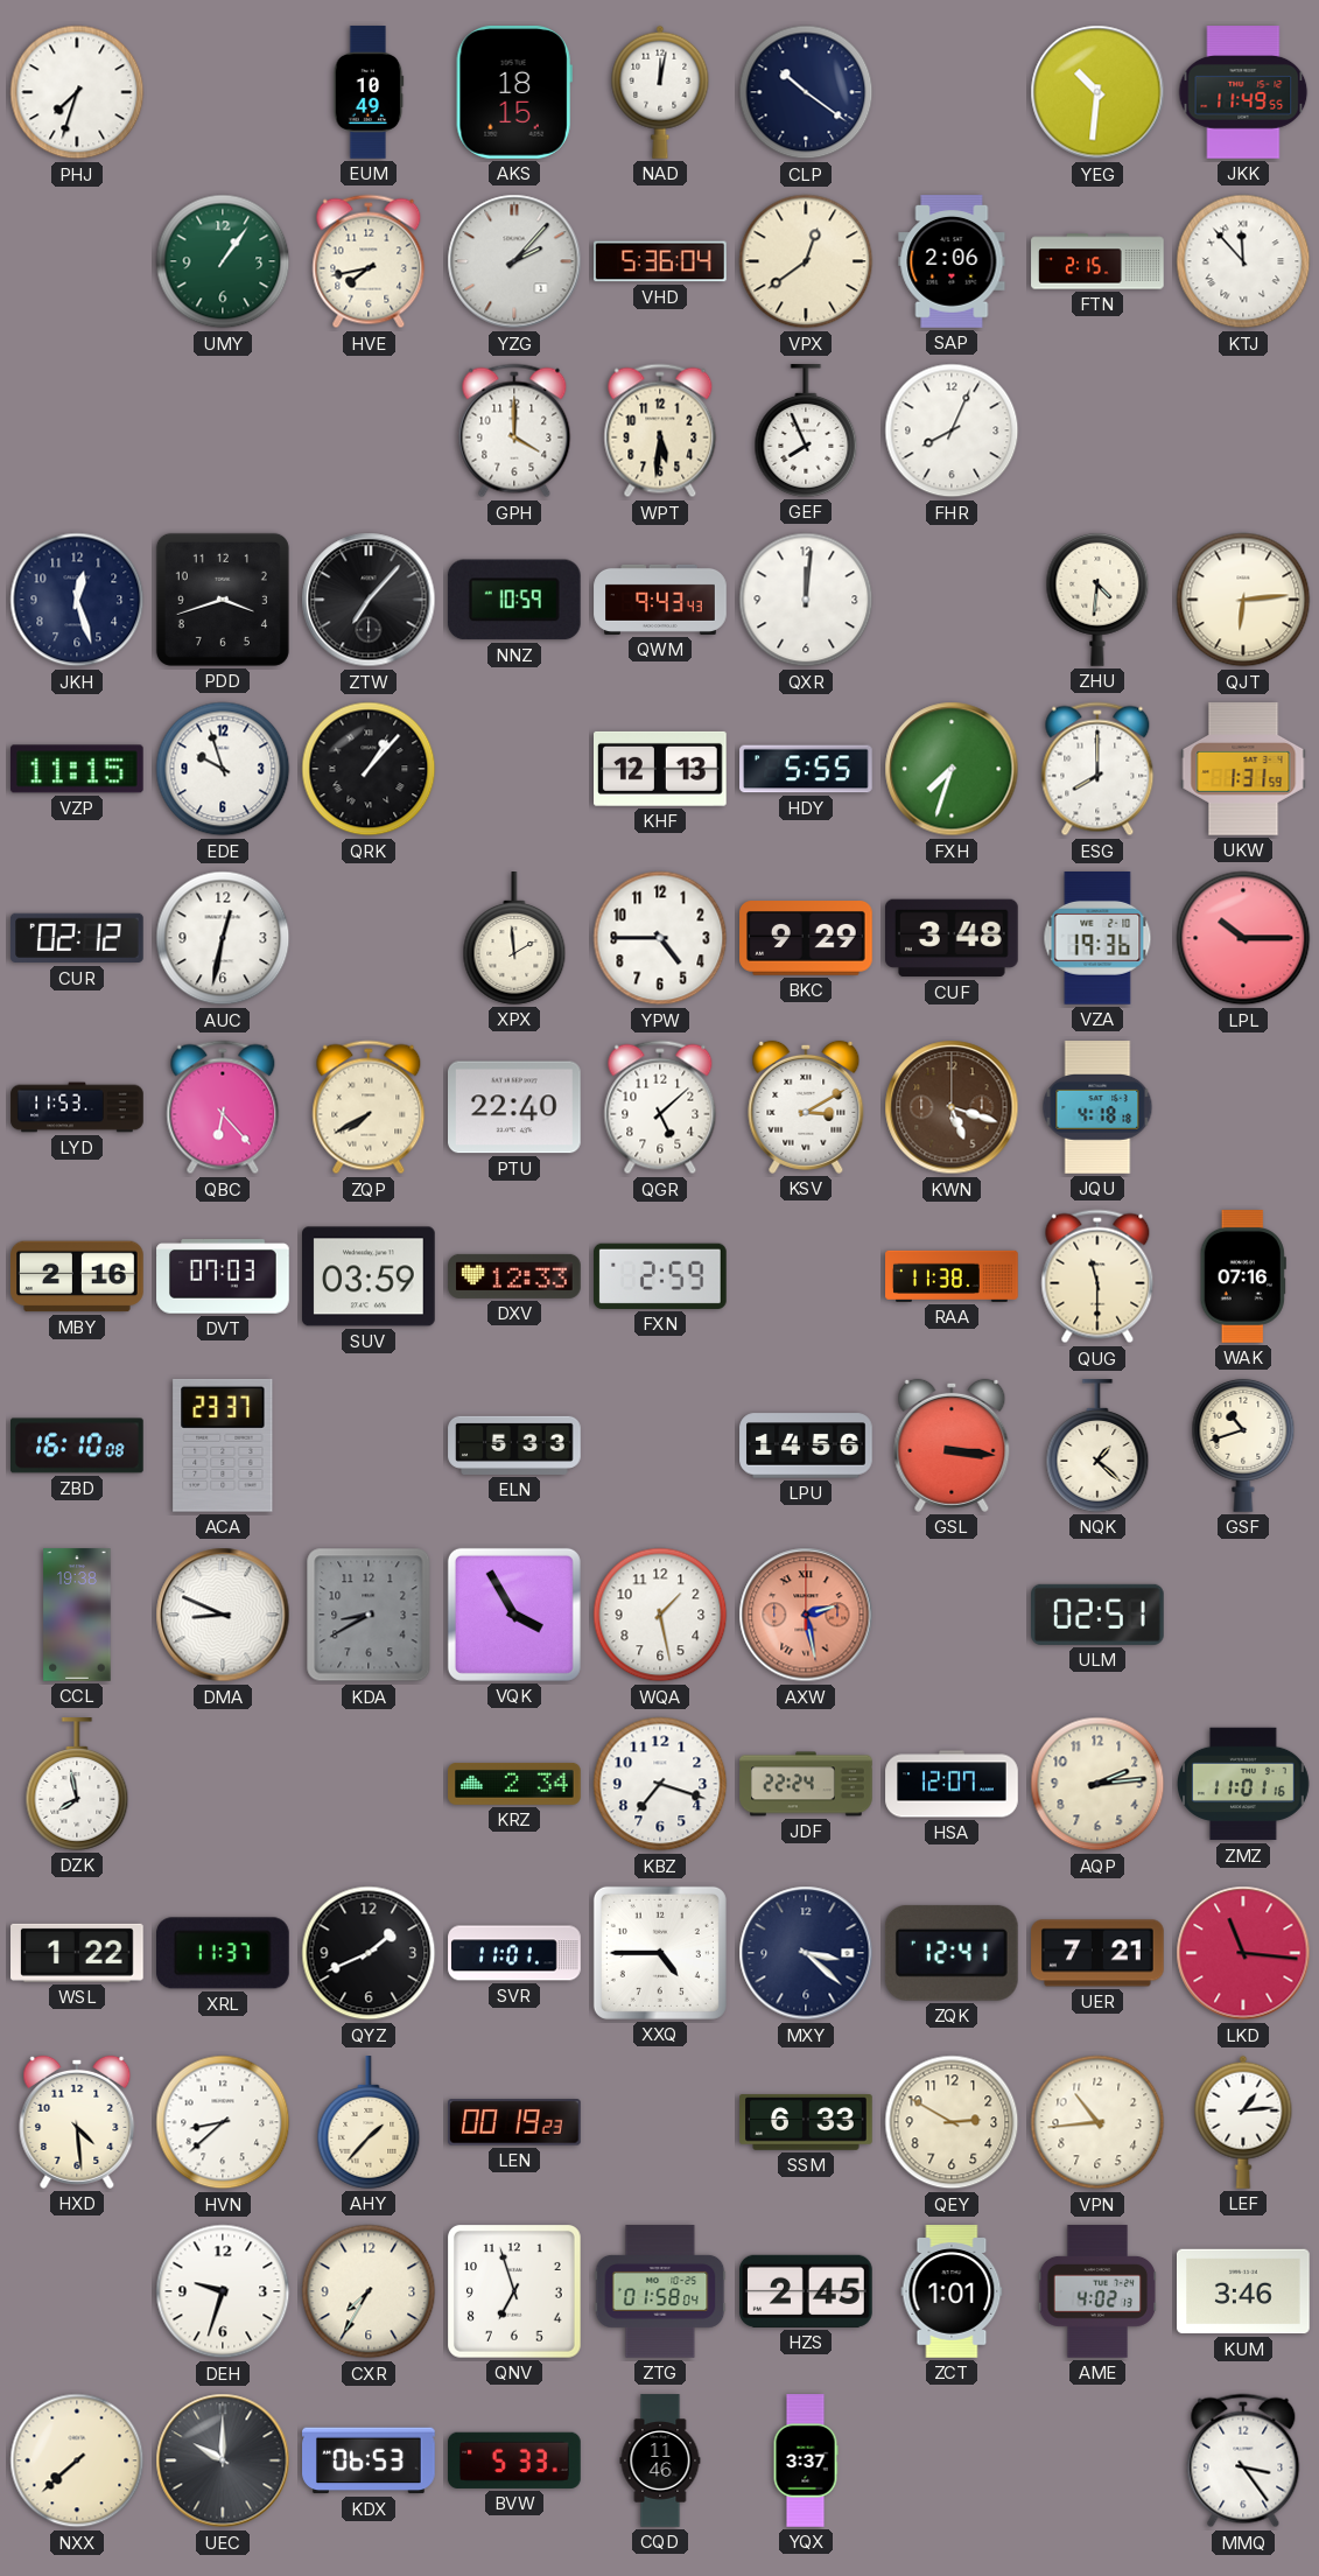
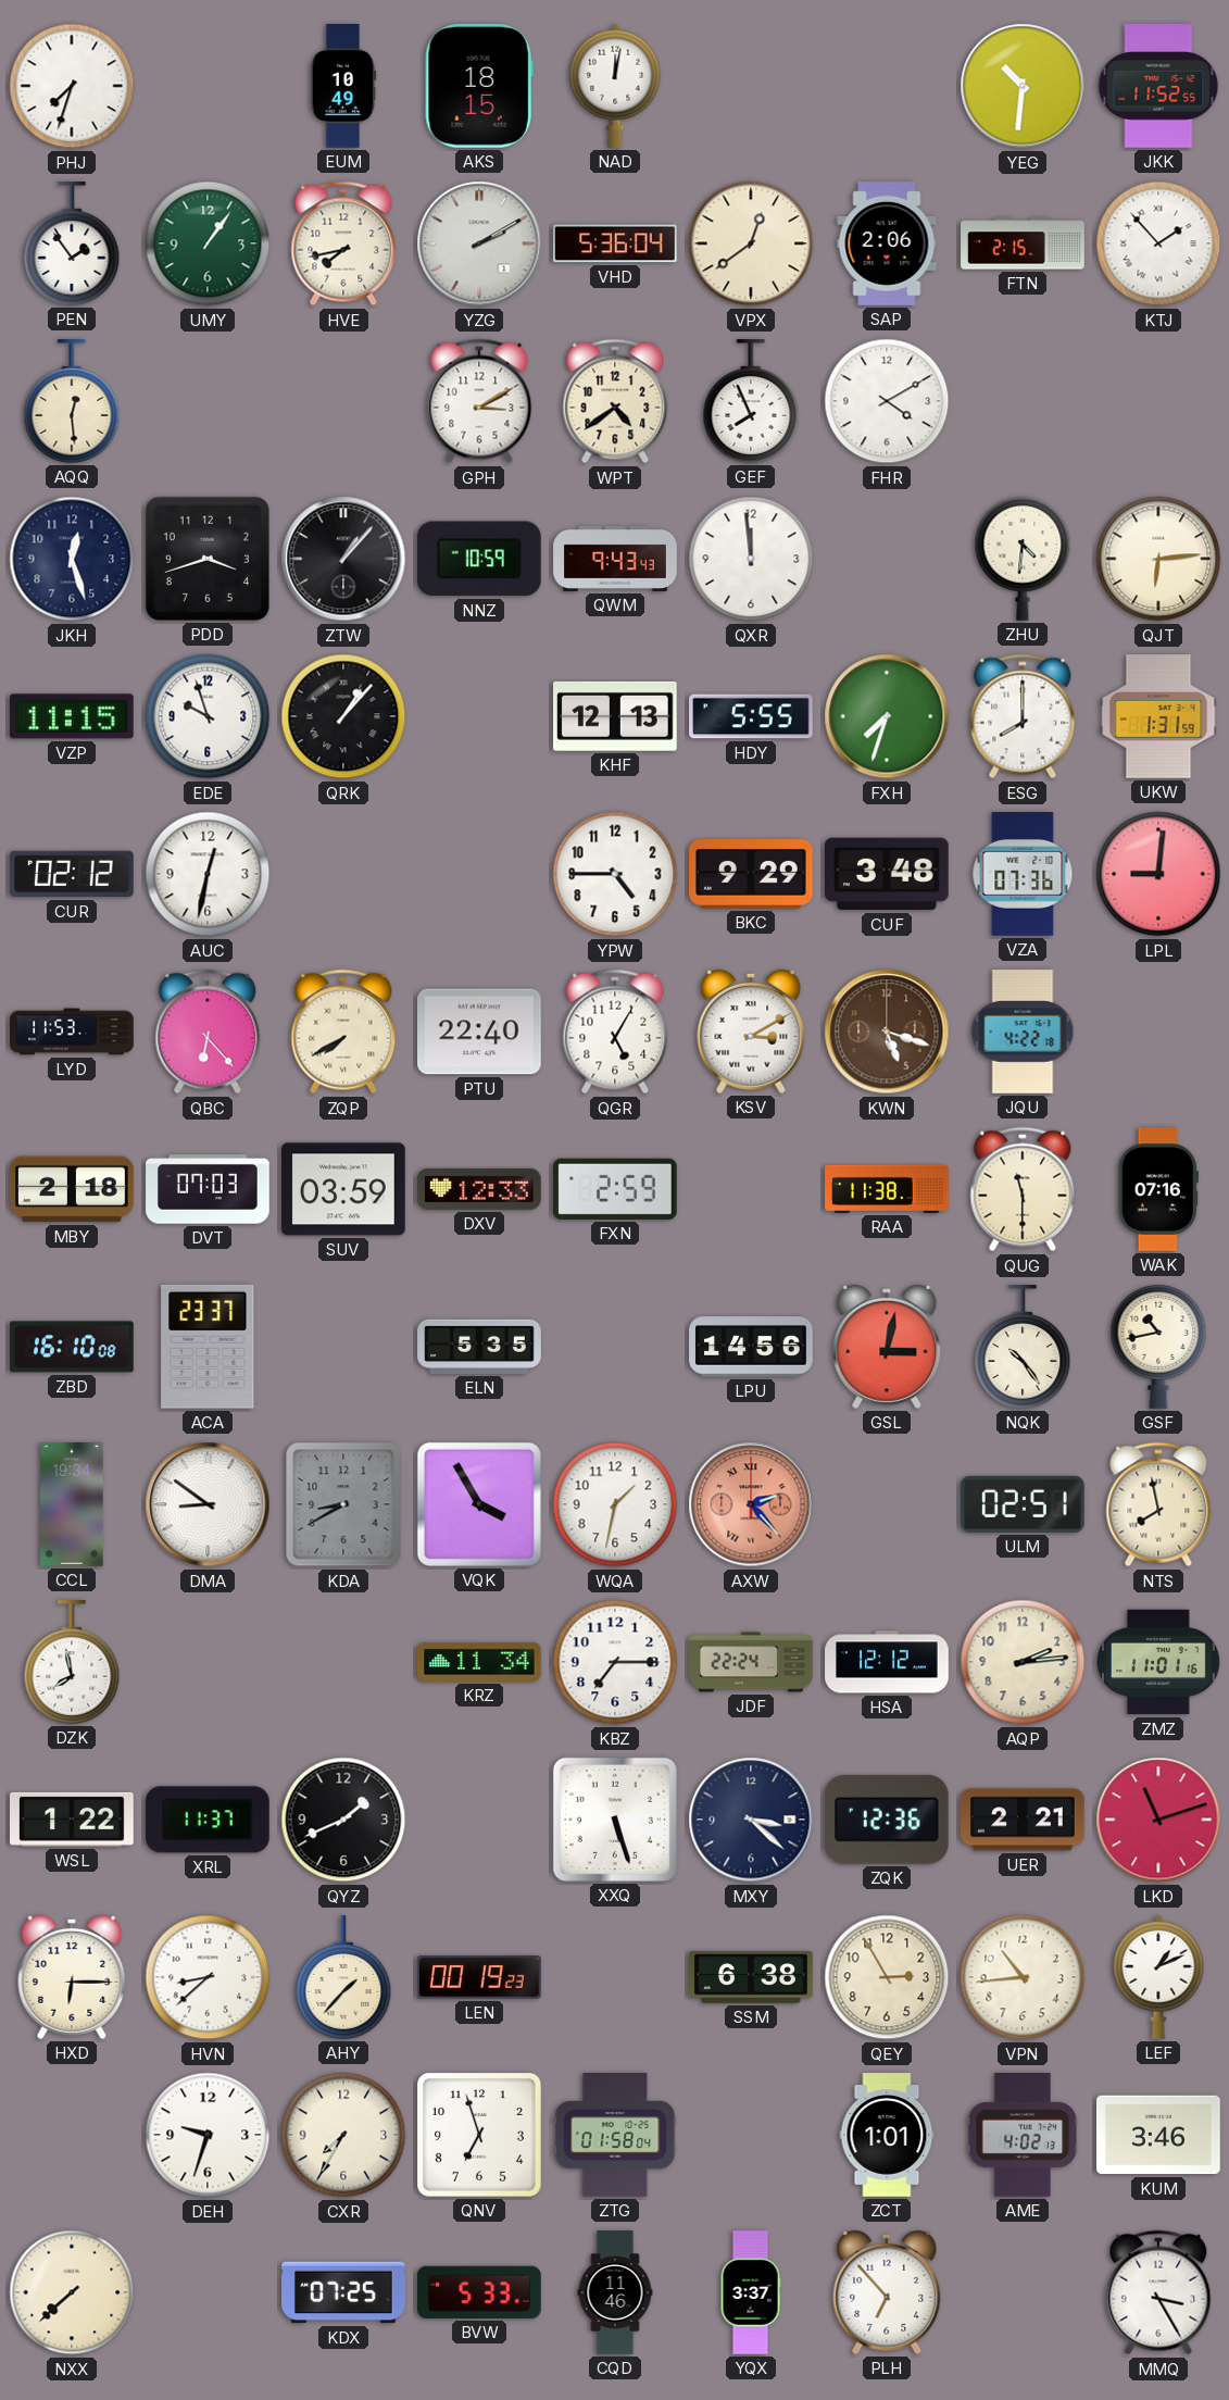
CLP: 10:21 -> none
JKK: 11:49 -> 11:52
PEN: none -> 1:54
YZG: 2:07 -> 2:10
KTJ: 11:53 -> 1:53
AQQ: none -> 12:29
GPH: 4:00 -> 3:10
WPT: 5:31 -> 4:39
FHR: 8:04 -> 4:10
ZTW: 7:07 -> 1:07
QXR: 12:01 -> 11:59
XPX: 1:59 -> none
VZA: 19:36 -> 07:36
LPL: 10:15 -> 9:01
QGR: 5:08 -> 5:05
JQU: 4:18 -> 4:22
MBY: 2:16 -> 2:18
ELN: 5:33 -> 5:35
GSL: 3:16 -> 3:02
NQK: 1:22 -> 10:24
GSF: 10:42 -> 10:43
CCL: 19:38 -> 19:34
DMA: 8:49 -> 8:51
WQA: 1:28 -> 1:32
AXW: 2:28 -> 2:23
NTS: none -> 7:58
KRZ: 2:34 -> 11:34
KBZ: 7:18 -> 7:15
HSA: 12:07 -> 12:12
SVR: 11:01 -> none
XXQ: 4:45 -> 5:27
ZQK: 12:41 -> 12:36
UER: 7:21 -> 2:21
LKD: 11:16 -> 11:12
HXD: 4:29 -> 6:15
SSM: 6:33 -> 6:38
QEY: 2:50 -> 2:55
LEF: 1:14 -> 1:11
HZS: 2:45 -> none
UEC: 10:00 -> none
KDX: 06:53 -> 07:25
PLH: none -> 6:53
MMQ: 3:24 -> 3:25
